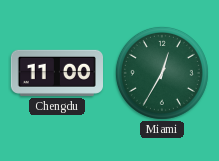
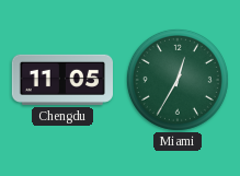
Chengdu: 11:00 -> 11:05
